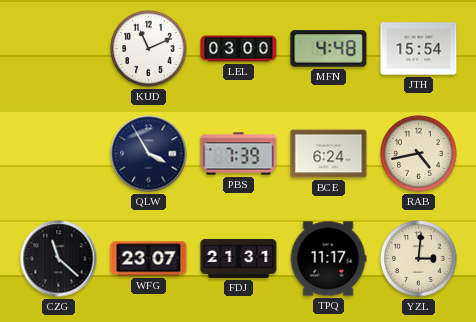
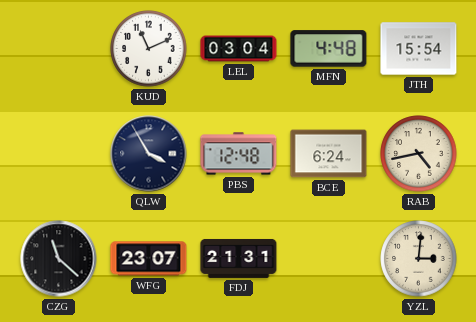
LEL: 03:00 -> 03:04
PBS: 7:39 -> 12:48
TPQ: 11:17 -> none
